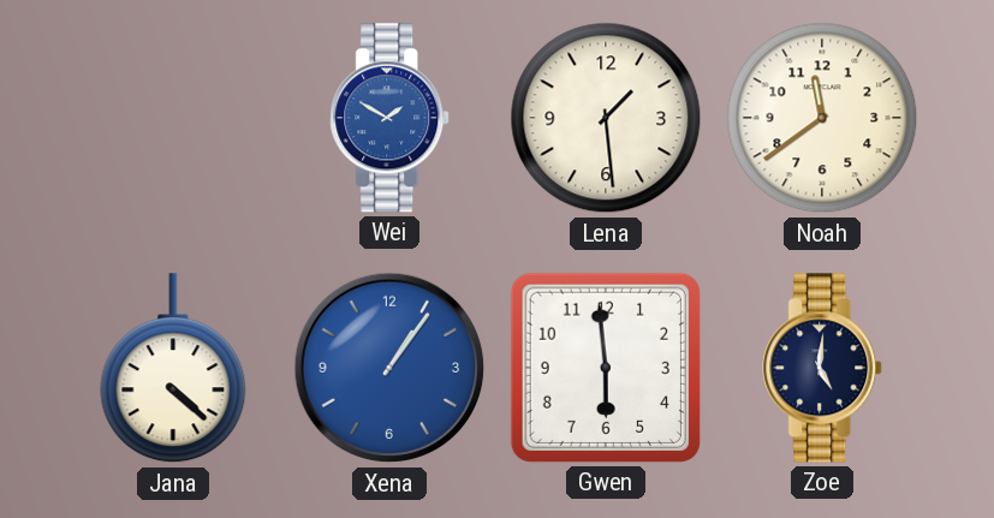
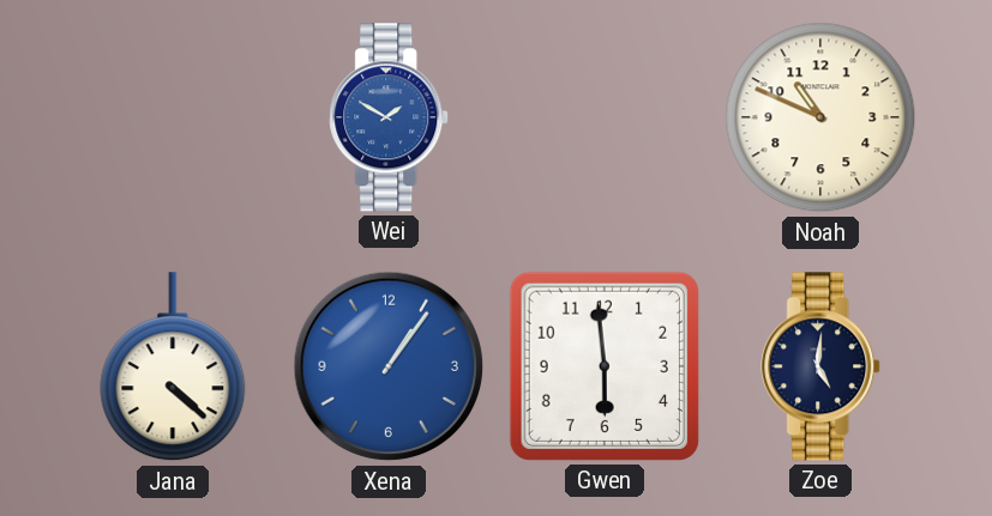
Lena: 1:29 -> none
Noah: 11:39 -> 10:49
